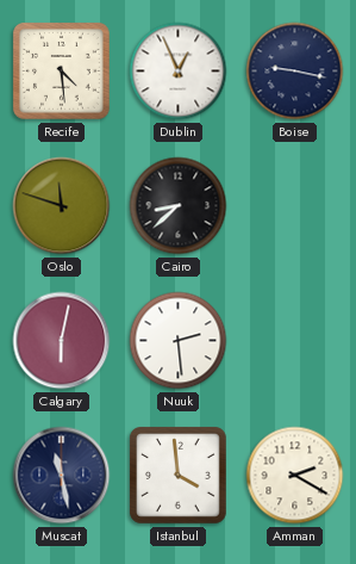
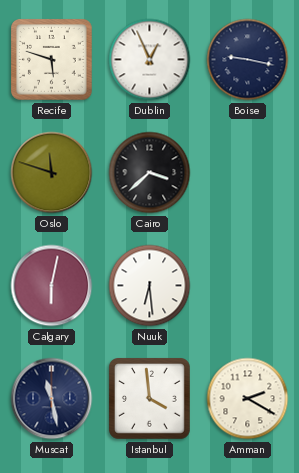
Recife: 4:29 -> 5:48
Cairo: 8:38 -> 3:38
Nuuk: 2:29 -> 6:29
